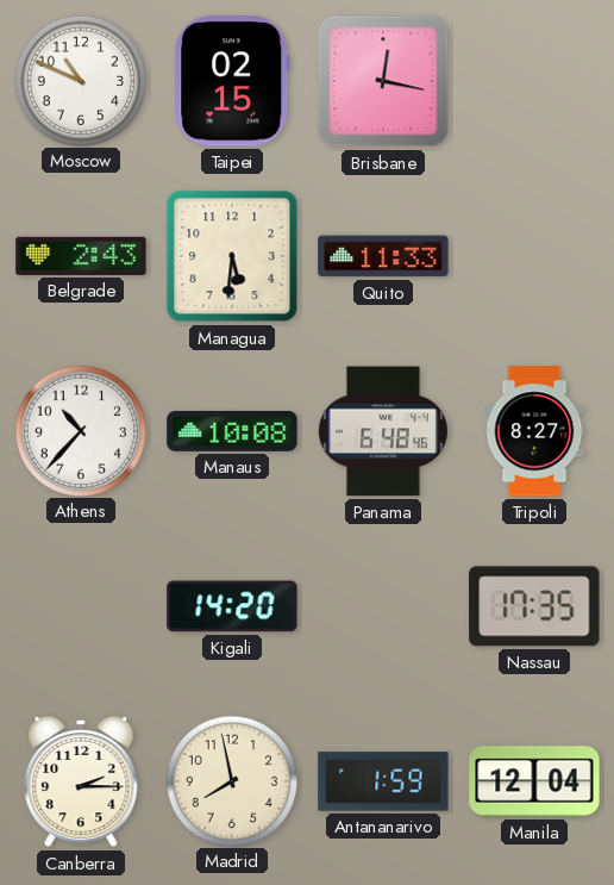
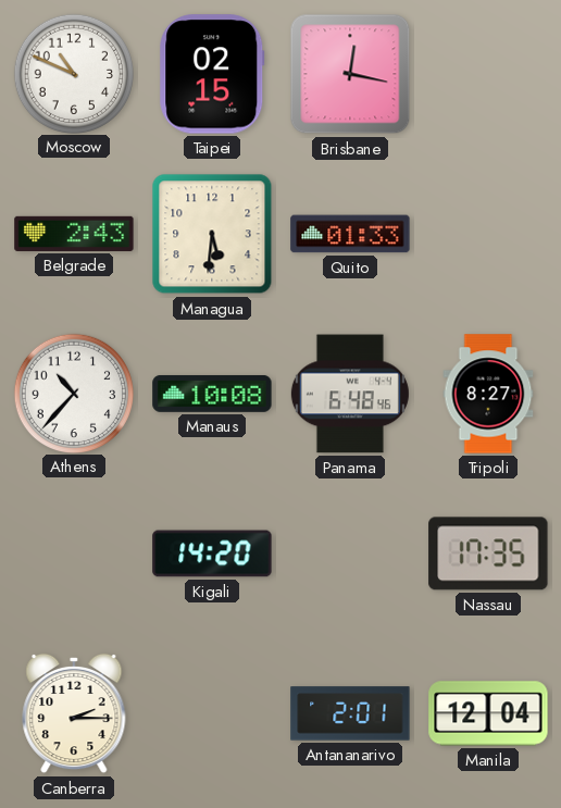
Quito: 11:33 -> 01:33
Madrid: 7:58 -> none
Antananarivo: 1:59 -> 2:01
